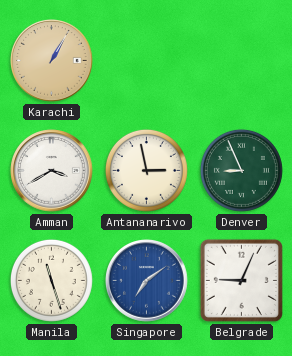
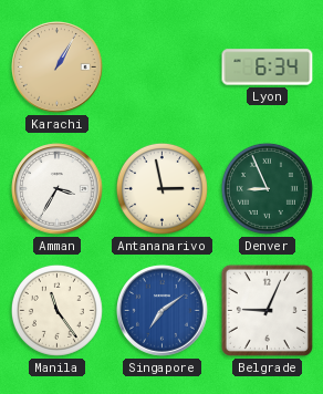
Lyon: none -> 6:34
Amman: 3:40 -> 3:35
Manila: 11:27 -> 11:24
